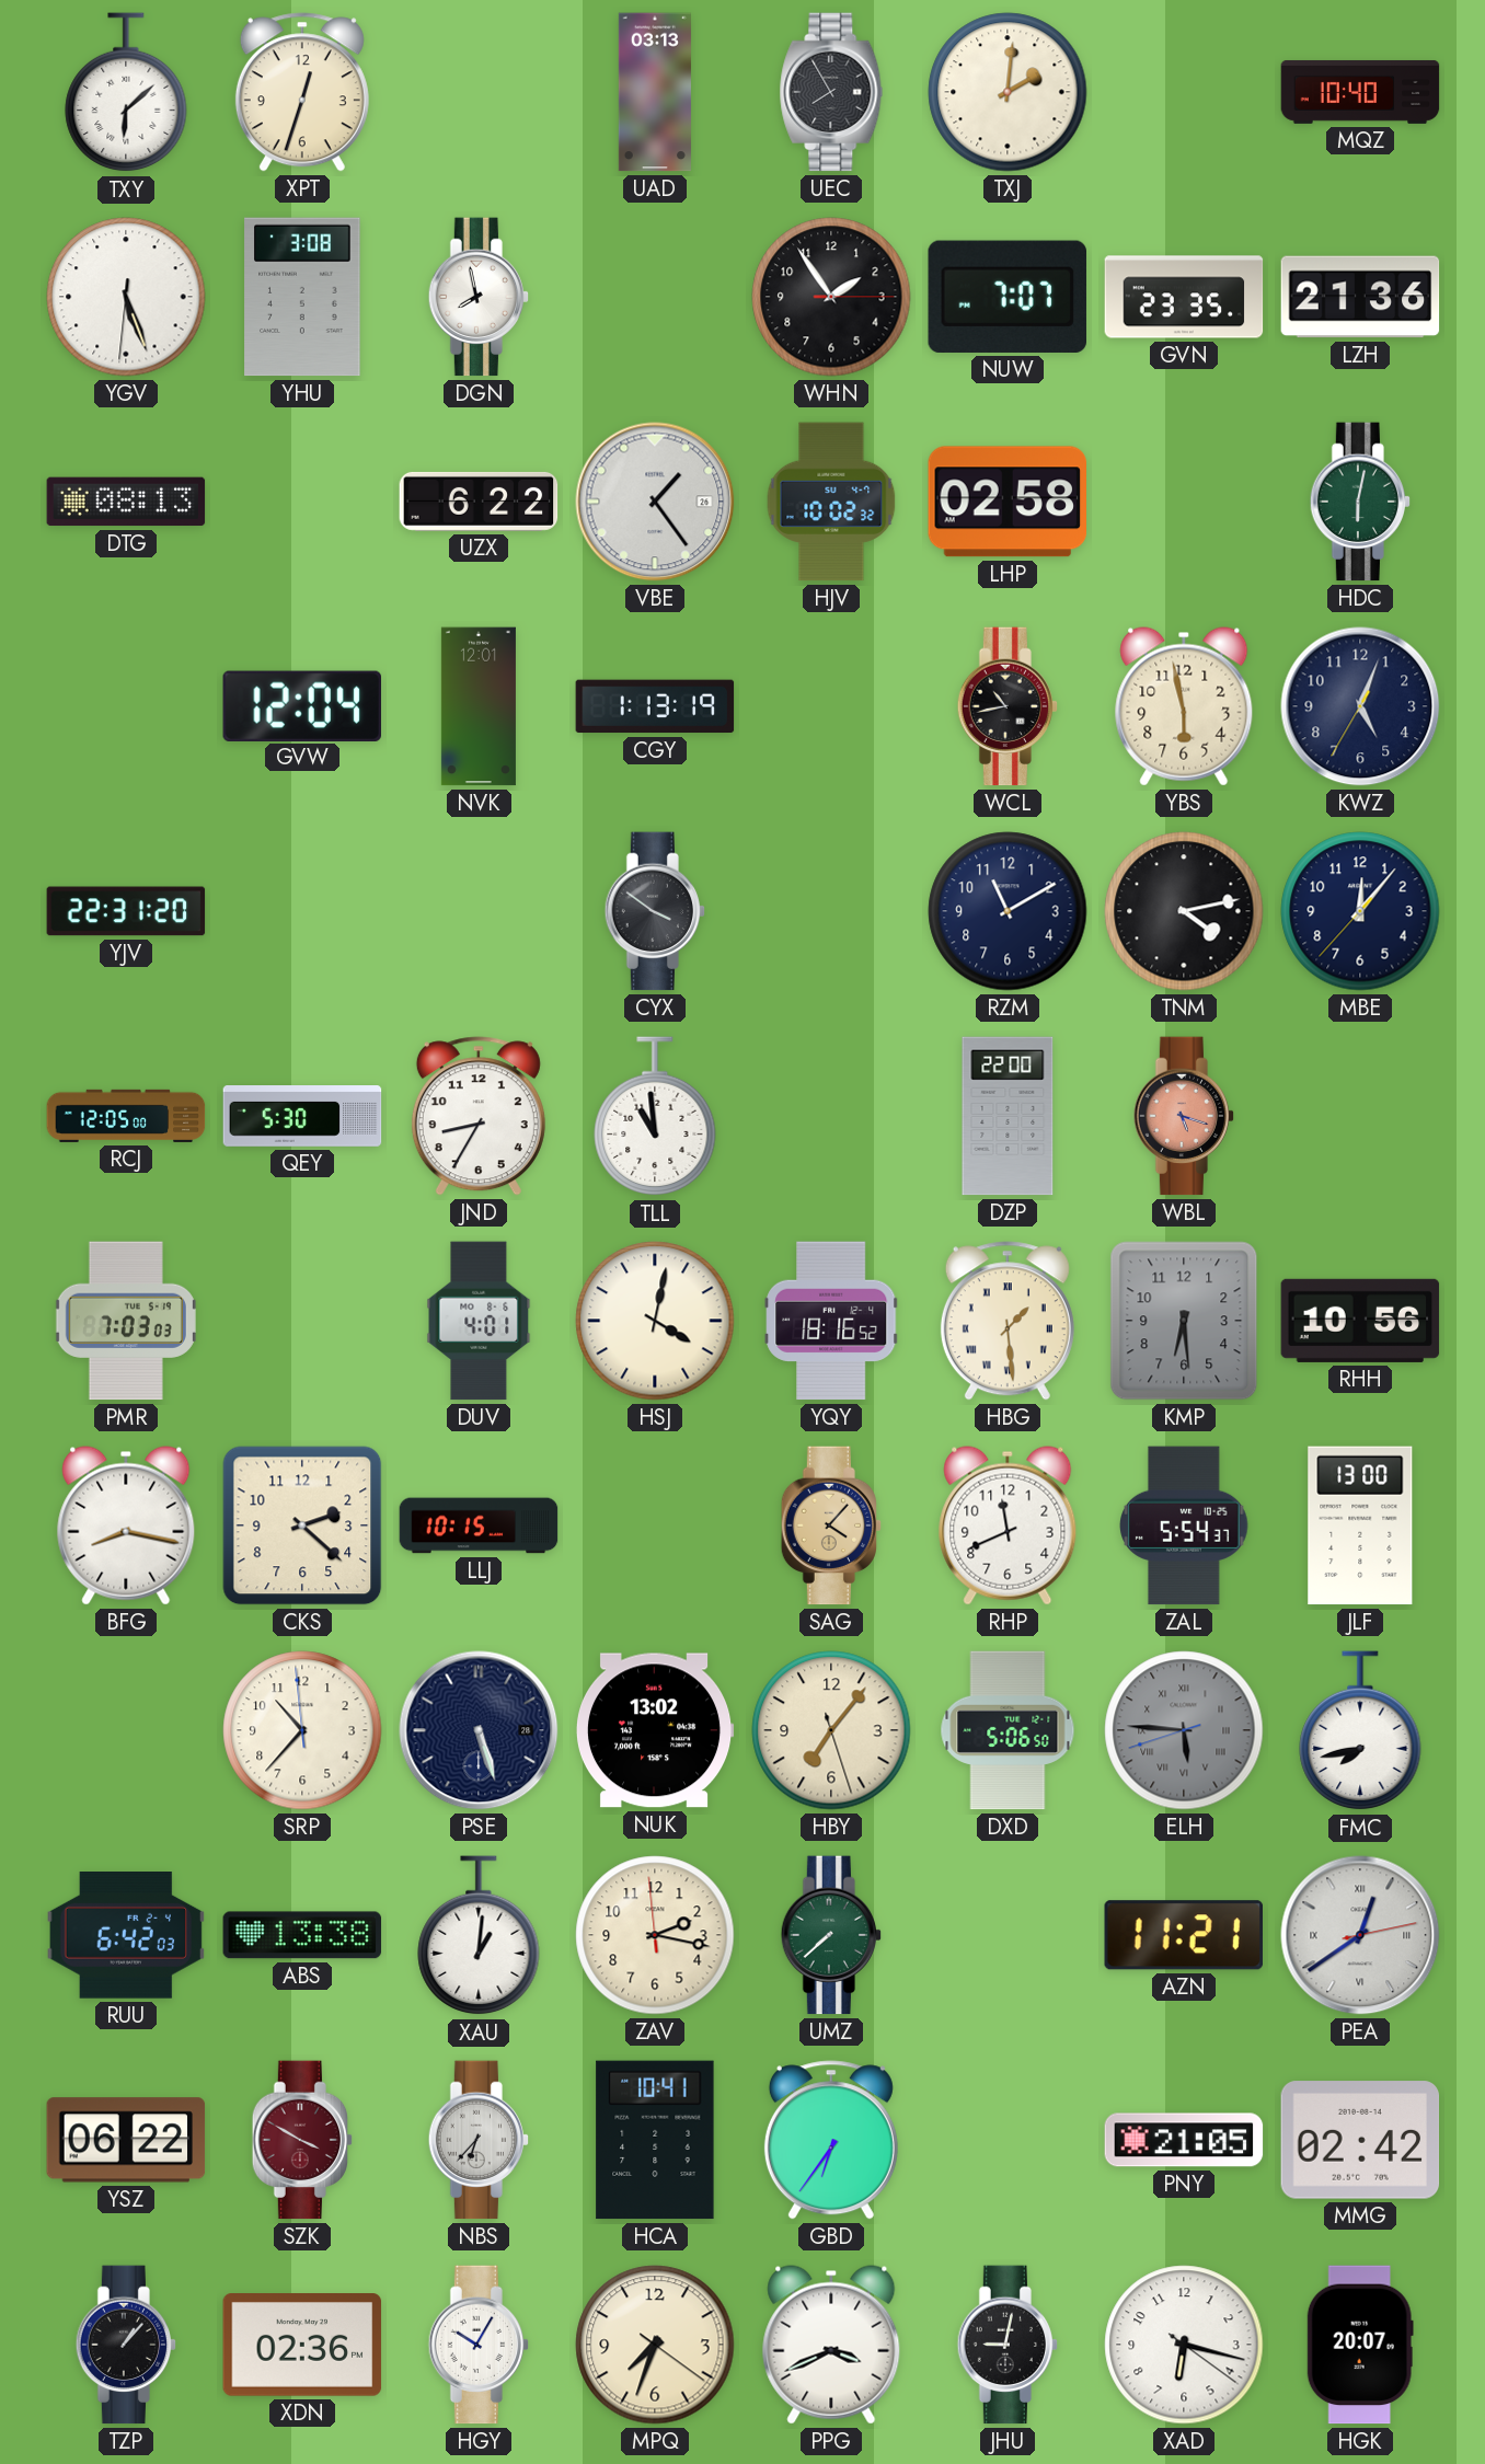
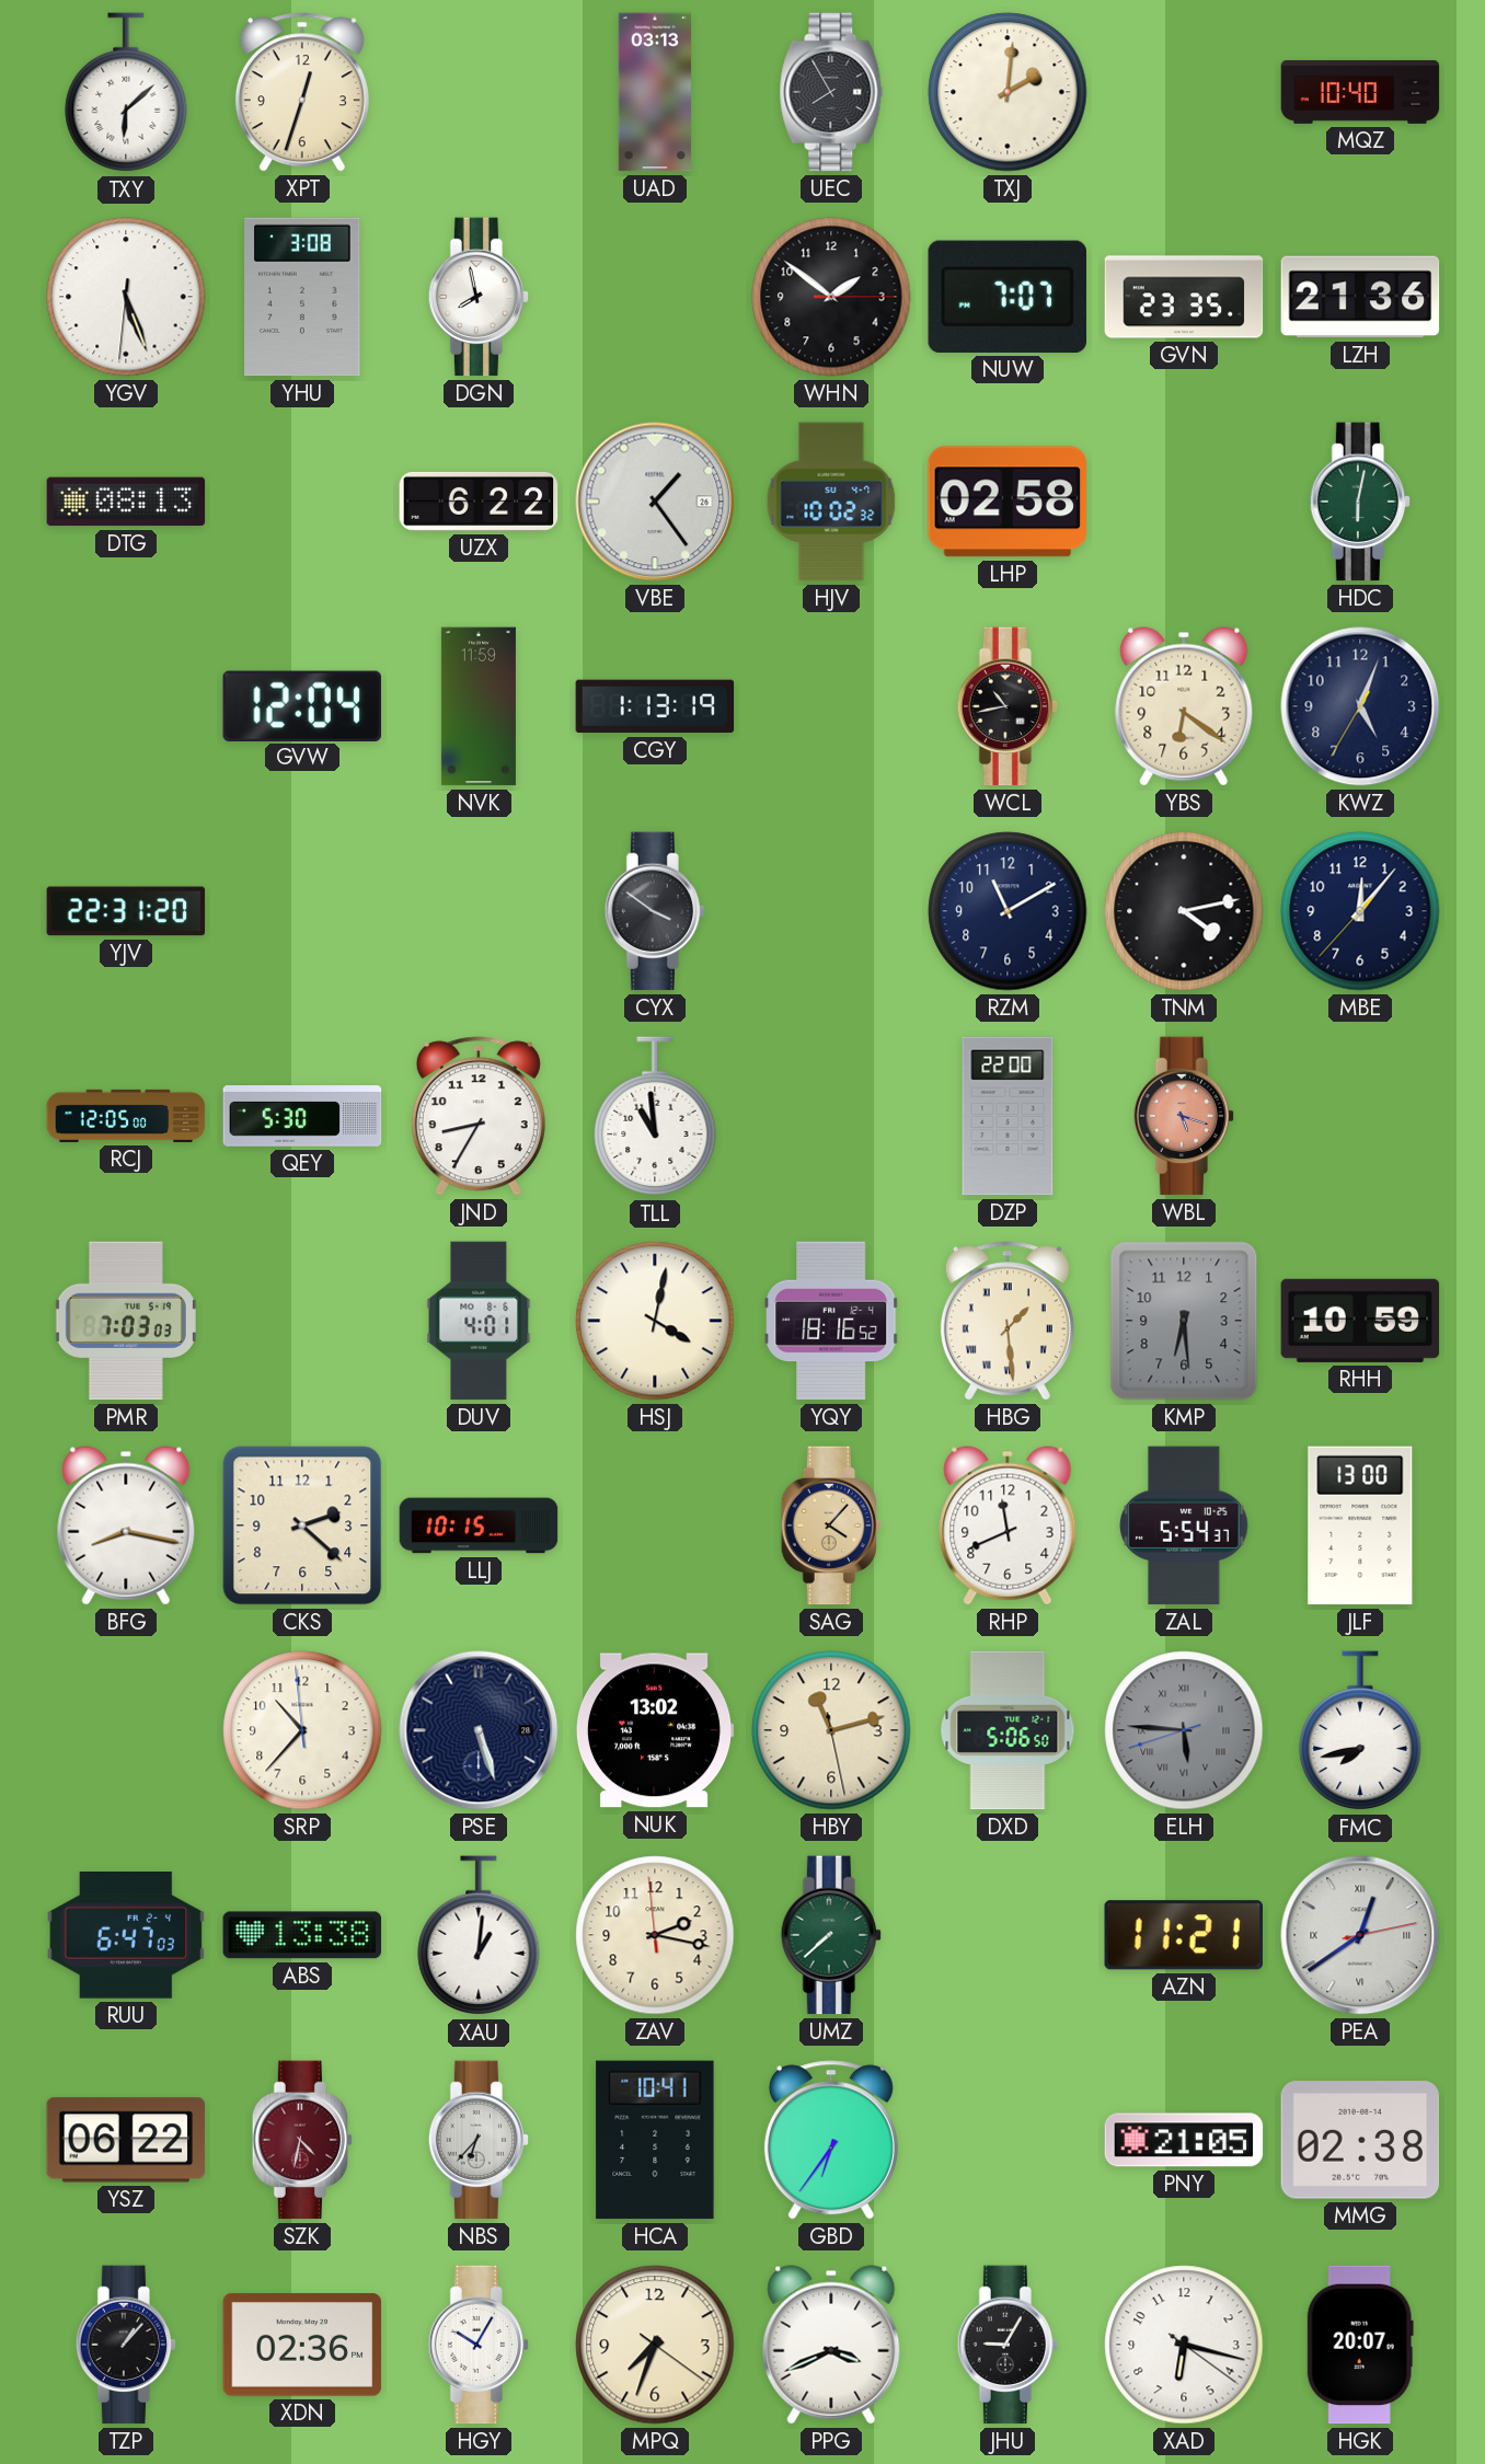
WHN: 1:54 -> 1:51
NVK: 12:01 -> 11:59
YBS: 5:58 -> 6:21
RHH: 10:56 -> 10:59
HBY: 7:06 -> 11:12
RUU: 6:42 -> 6:47
SZK: 3:50 -> 4:32
MMG: 02:42 -> 02:38
JHU: 9:02 -> 9:05
